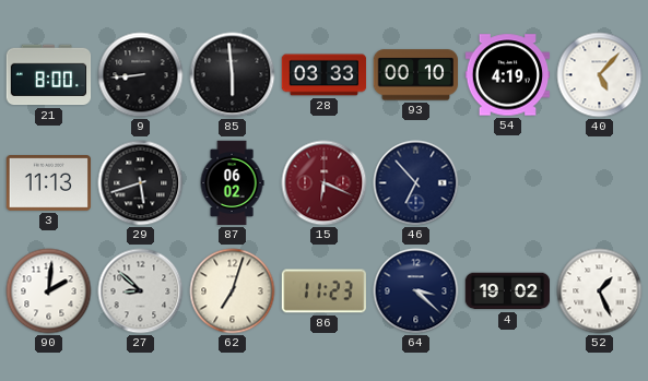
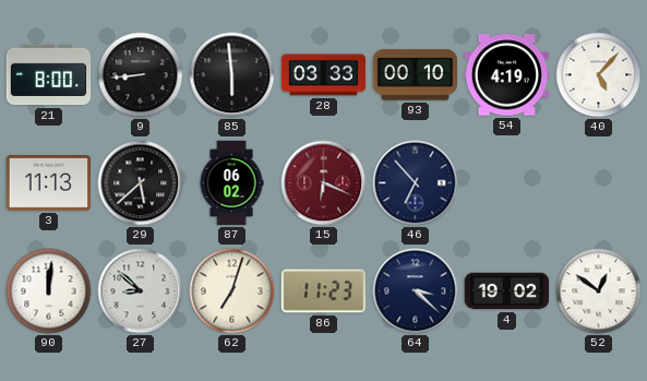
29: 5:42 -> 5:38
90: 2:01 -> 12:01
52: 1:26 -> 12:51
